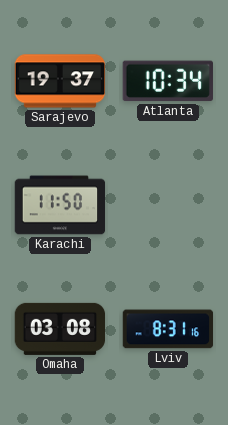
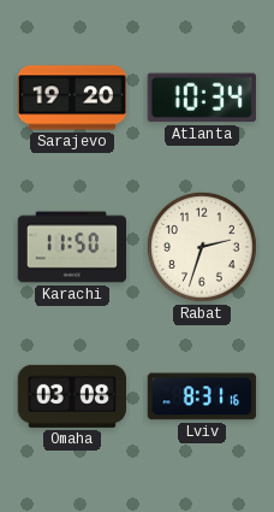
Sarajevo: 19:37 -> 19:20
Rabat: none -> 2:33
